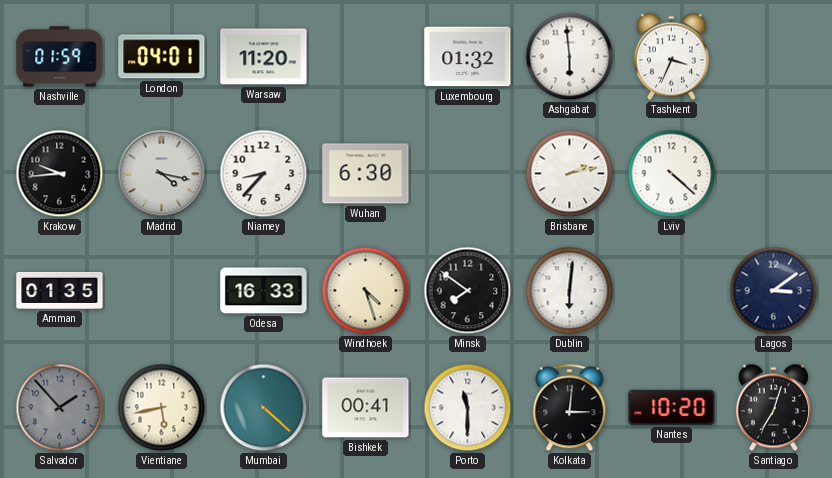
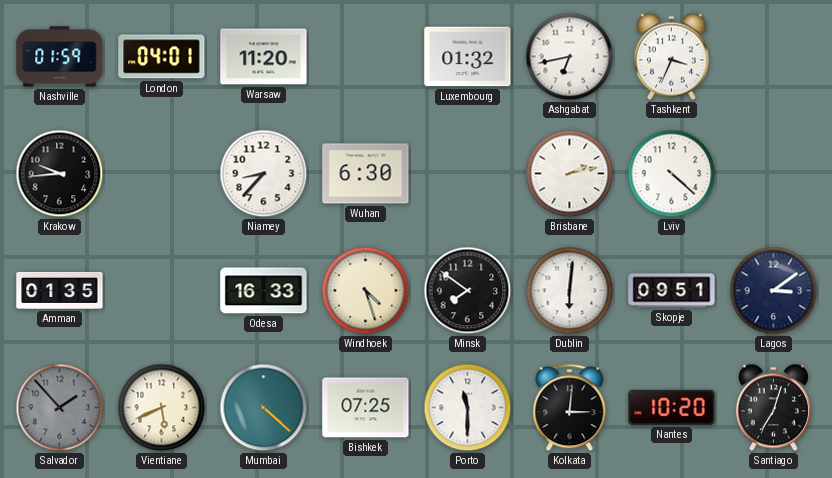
Ashgabat: 5:59 -> 6:43
Madrid: 4:17 -> none
Skopje: none -> 09:51
Vientiane: 5:43 -> 5:41
Bishkek: 00:41 -> 07:25
